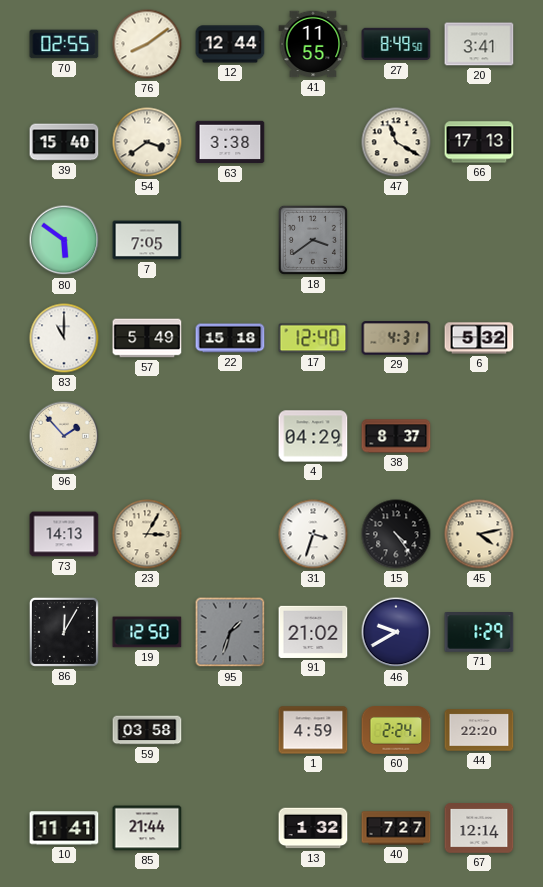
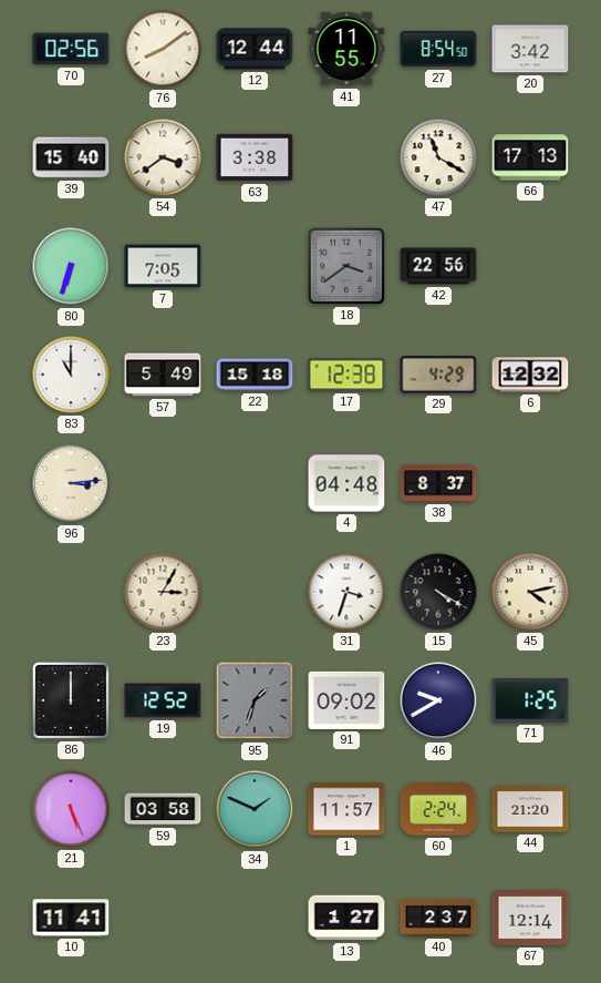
70: 02:55 -> 02:56
27: 8:49 -> 8:54
20: 3:41 -> 3:42
80: 5:51 -> 6:33
42: none -> 22:56
17: 12:40 -> 12:38
29: 4:31 -> 4:29
6: 5:32 -> 12:32
96: 1:53 -> 3:14
4: 04:29 -> 04:48
73: 14:13 -> none
15: 4:24 -> 4:20
86: 12:05 -> 12:00
19: 12:50 -> 12:52
91: 21:02 -> 09:02
71: 1:29 -> 1:25
21: none -> 5:26
34: none -> 1:49
1: 4:59 -> 11:57
44: 22:20 -> 21:20
85: 21:44 -> none
13: 1:32 -> 1:27
40: 7:27 -> 2:37
